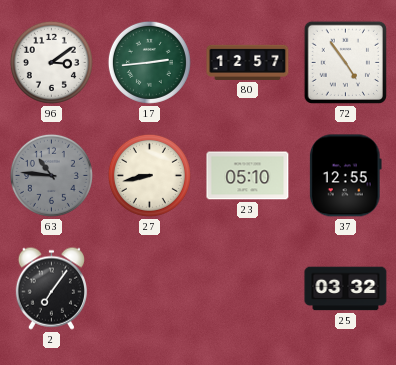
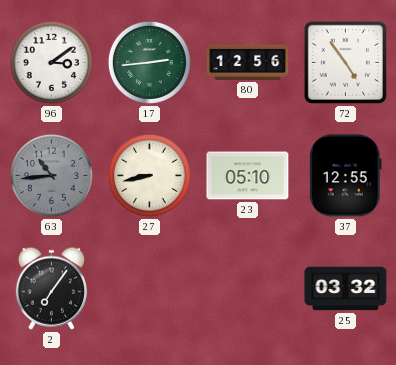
80: 12:57 -> 12:56
63: 10:46 -> 10:44
